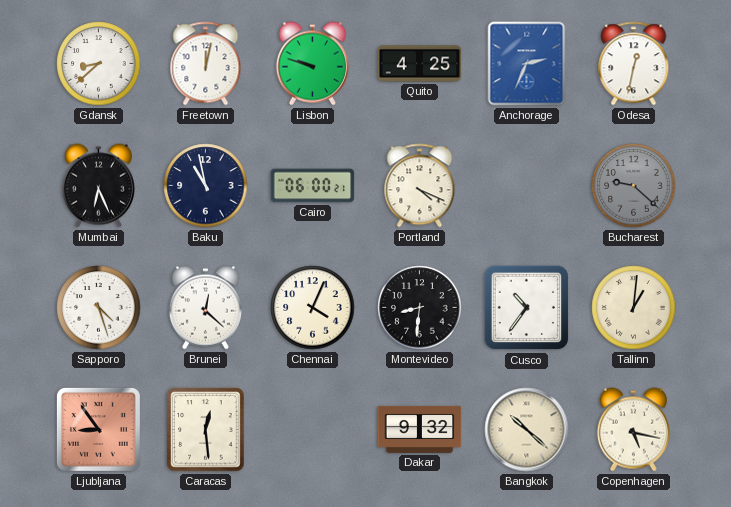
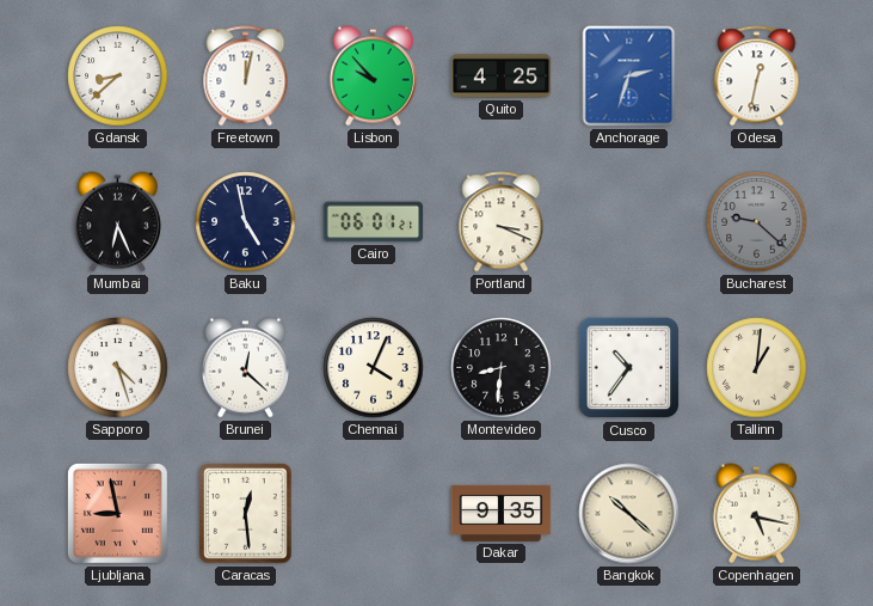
Lisbon: 9:48 -> 9:53
Anchorage: 2:34 -> 2:33
Baku: 10:58 -> 4:58
Cairo: 06:00 -> 06:01
Portland: 4:19 -> 3:19
Ljubljana: 8:54 -> 8:58
Dakar: 9:32 -> 9:35
